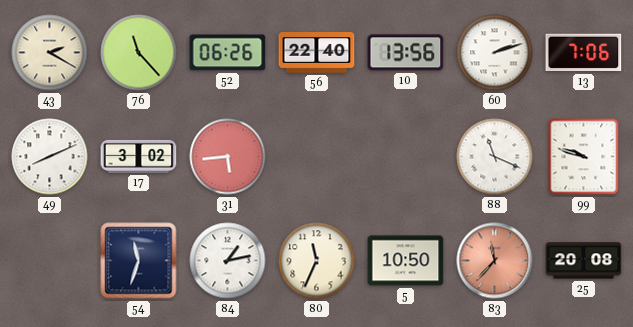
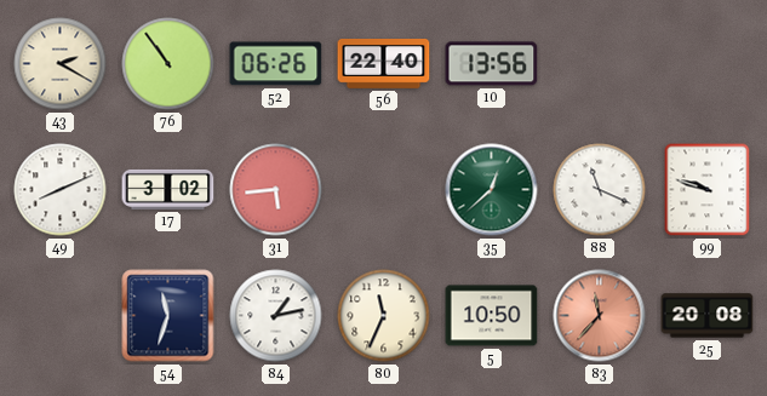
76: 11:23 -> 10:54
60: 2:12 -> none
13: 7:06 -> none
35: none -> 12:38
